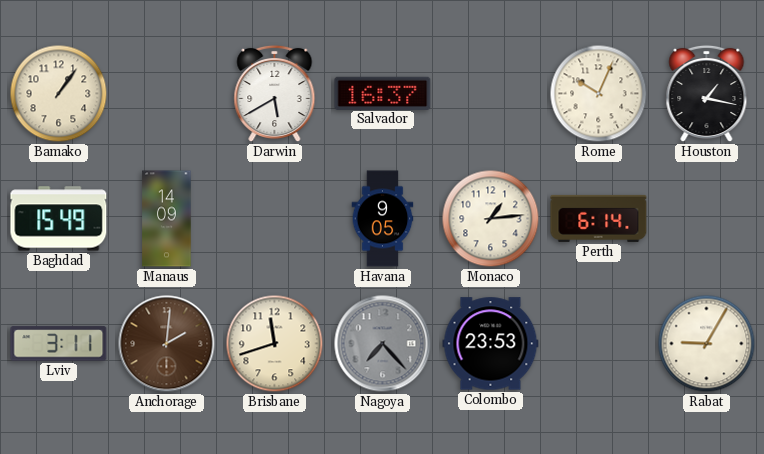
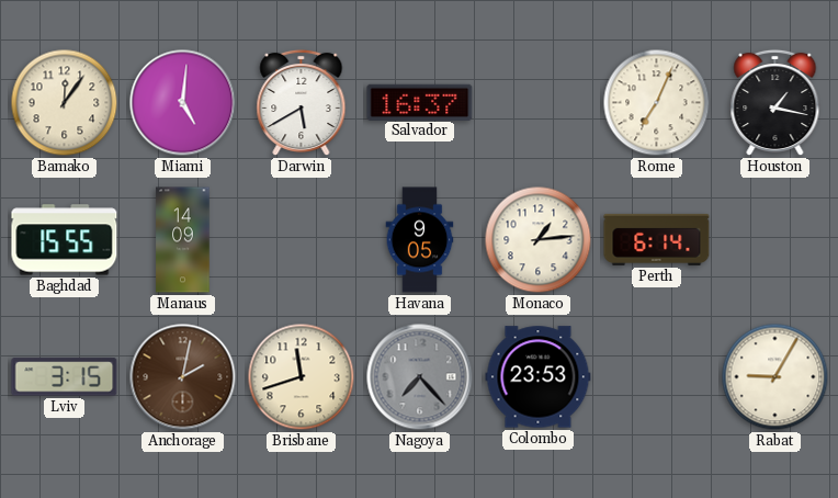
Bamako: 1:06 -> 12:06
Miami: none -> 5:01
Rome: 10:04 -> 7:04
Baghdad: 15:49 -> 15:55
Lviv: 3:11 -> 3:15
Anchorage: 2:01 -> 2:02
